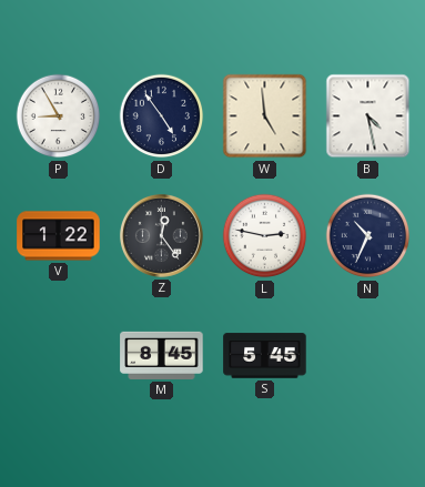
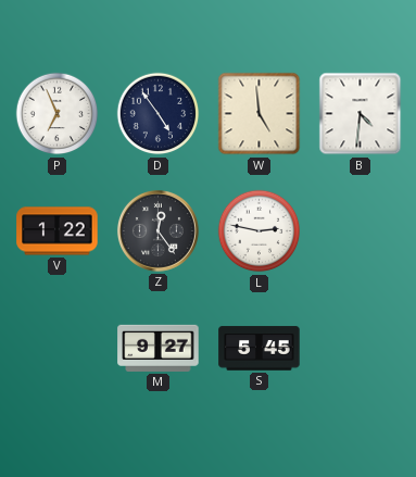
P: 8:55 -> 6:56
B: 4:28 -> 4:31
N: 10:34 -> none
M: 8:45 -> 9:27
